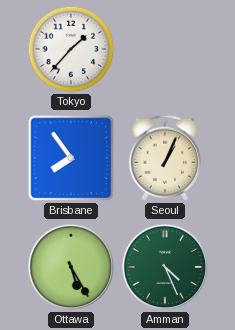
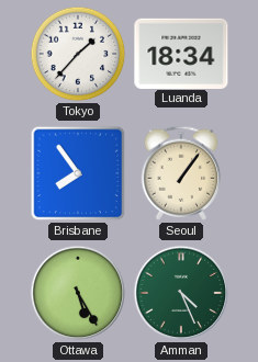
Luanda: none -> 18:34
Seoul: 1:04 -> 1:06
